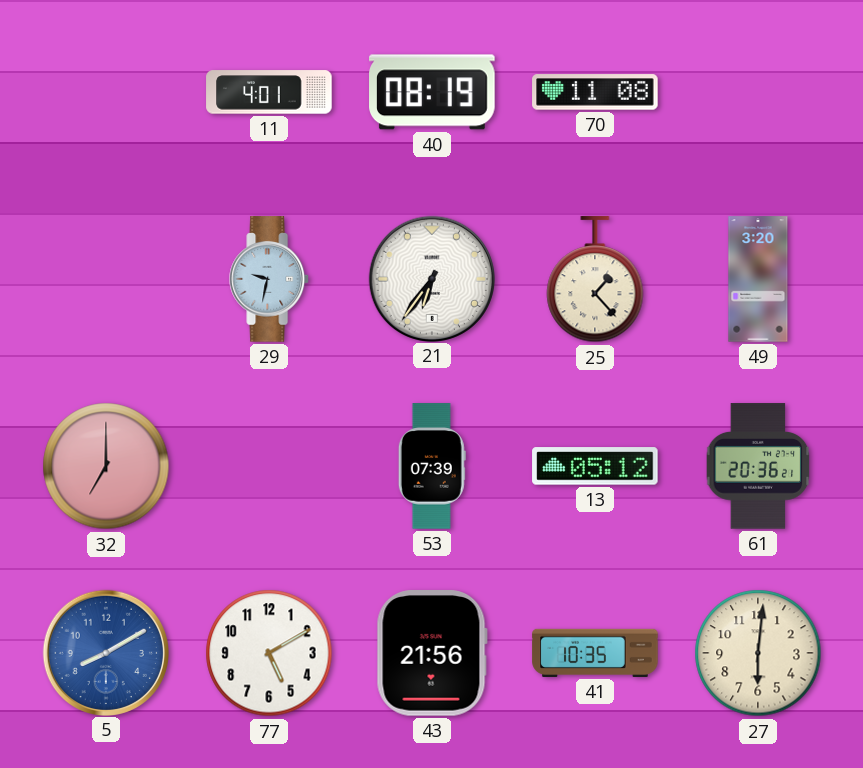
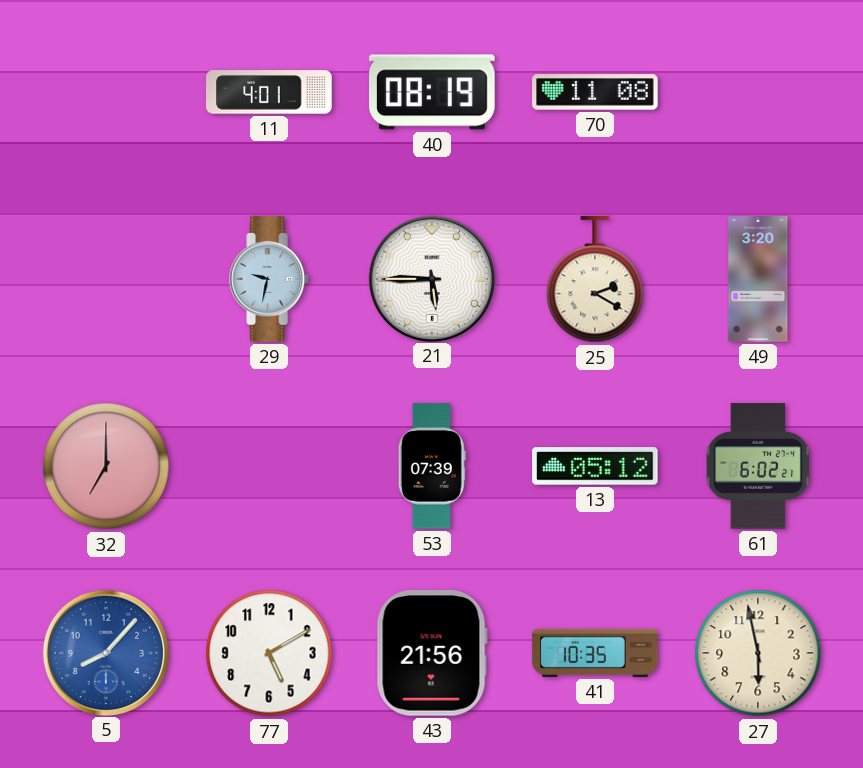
21: 6:36 -> 5:45
25: 1:23 -> 2:20
61: 20:36 -> 6:02
5: 8:10 -> 8:07
27: 6:01 -> 5:58
